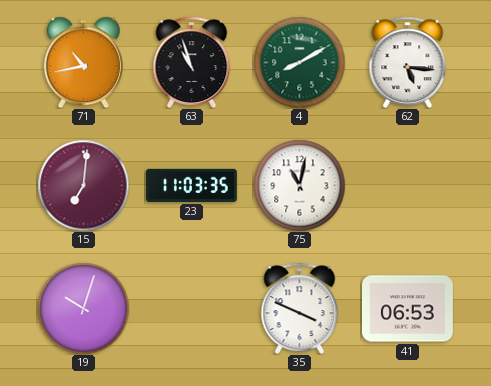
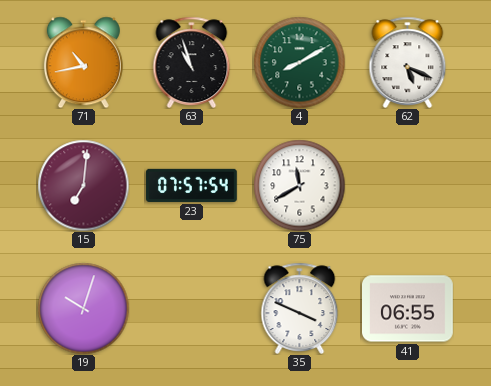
62: 5:16 -> 5:19
23: 11:03 -> 07:57
75: 11:02 -> 11:40
41: 06:53 -> 06:55
